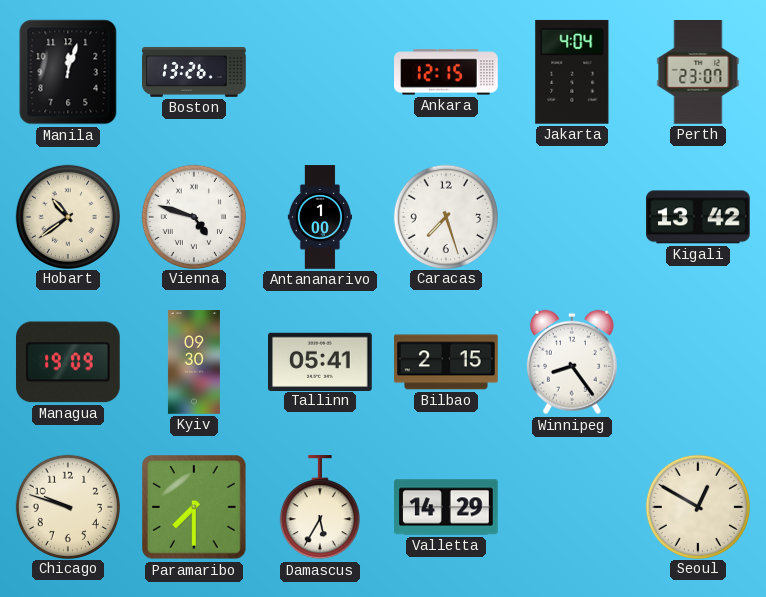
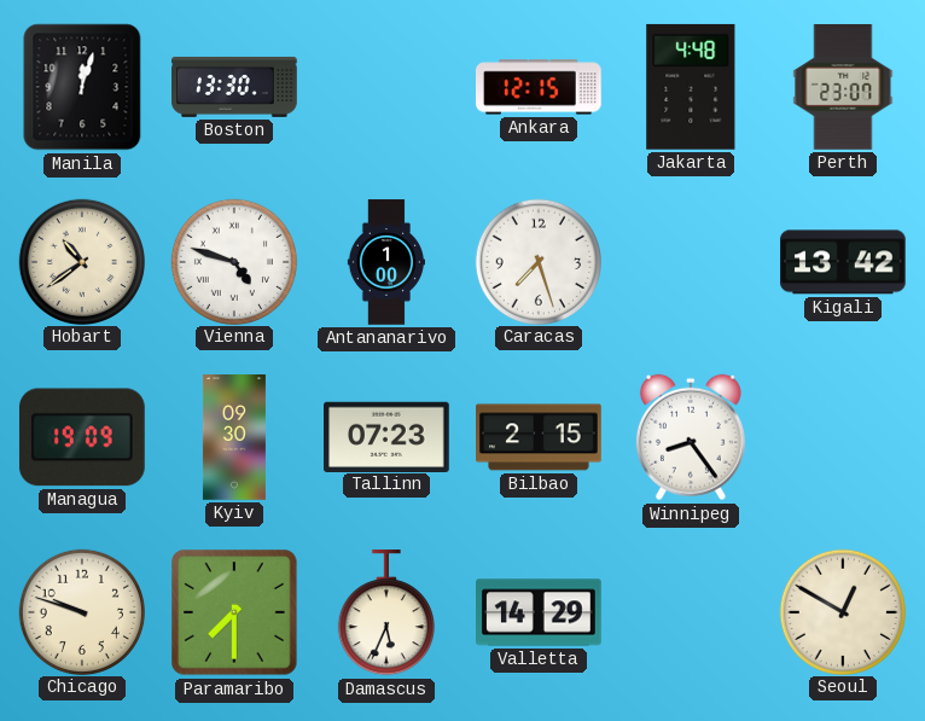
Boston: 13:26 -> 13:30
Jakarta: 4:04 -> 4:48
Tallinn: 05:41 -> 07:23
Damascus: 5:35 -> 5:34
